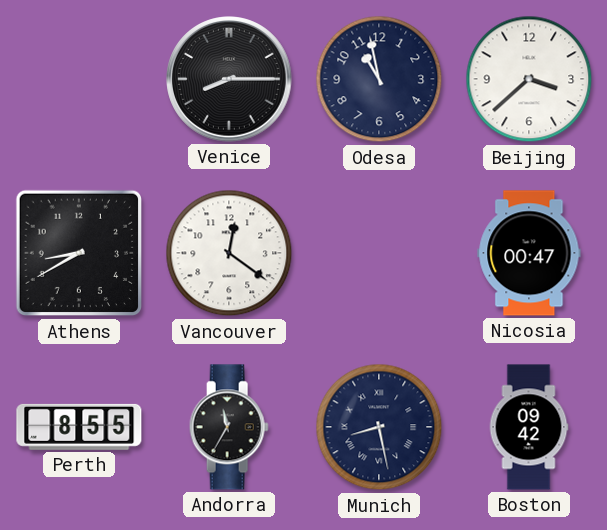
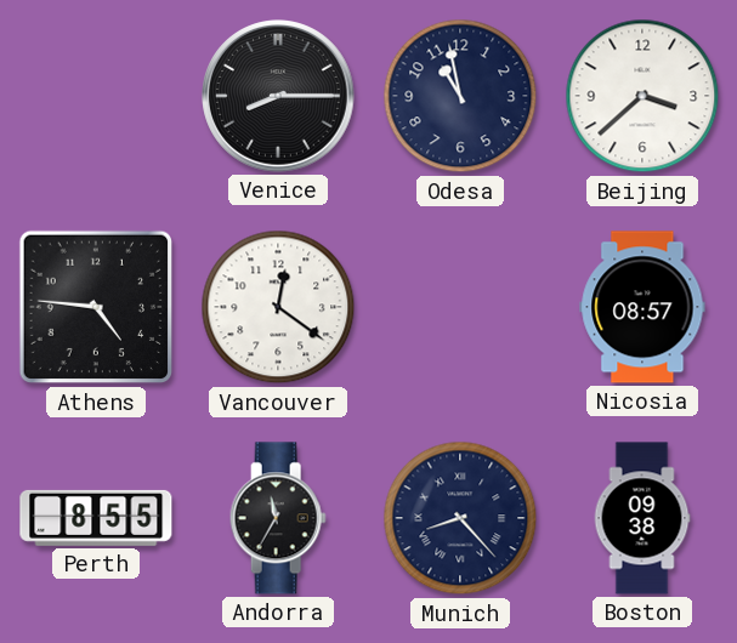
Athens: 8:40 -> 4:46
Nicosia: 00:47 -> 08:57
Munich: 8:28 -> 8:23
Boston: 09:42 -> 09:38
